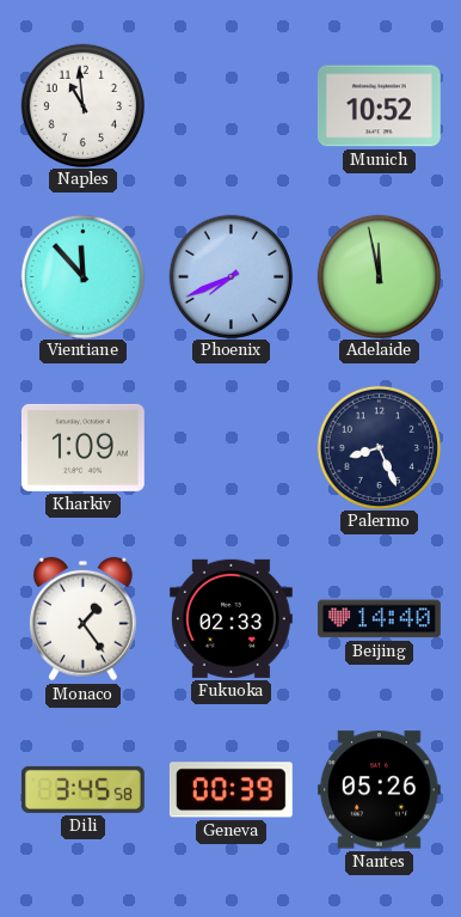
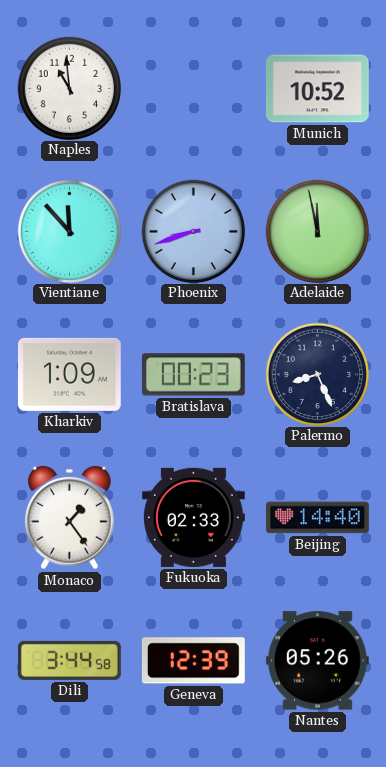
Phoenix: 7:41 -> 8:42
Bratislava: none -> 00:23
Dili: 3:45 -> 3:44
Geneva: 00:39 -> 12:39
